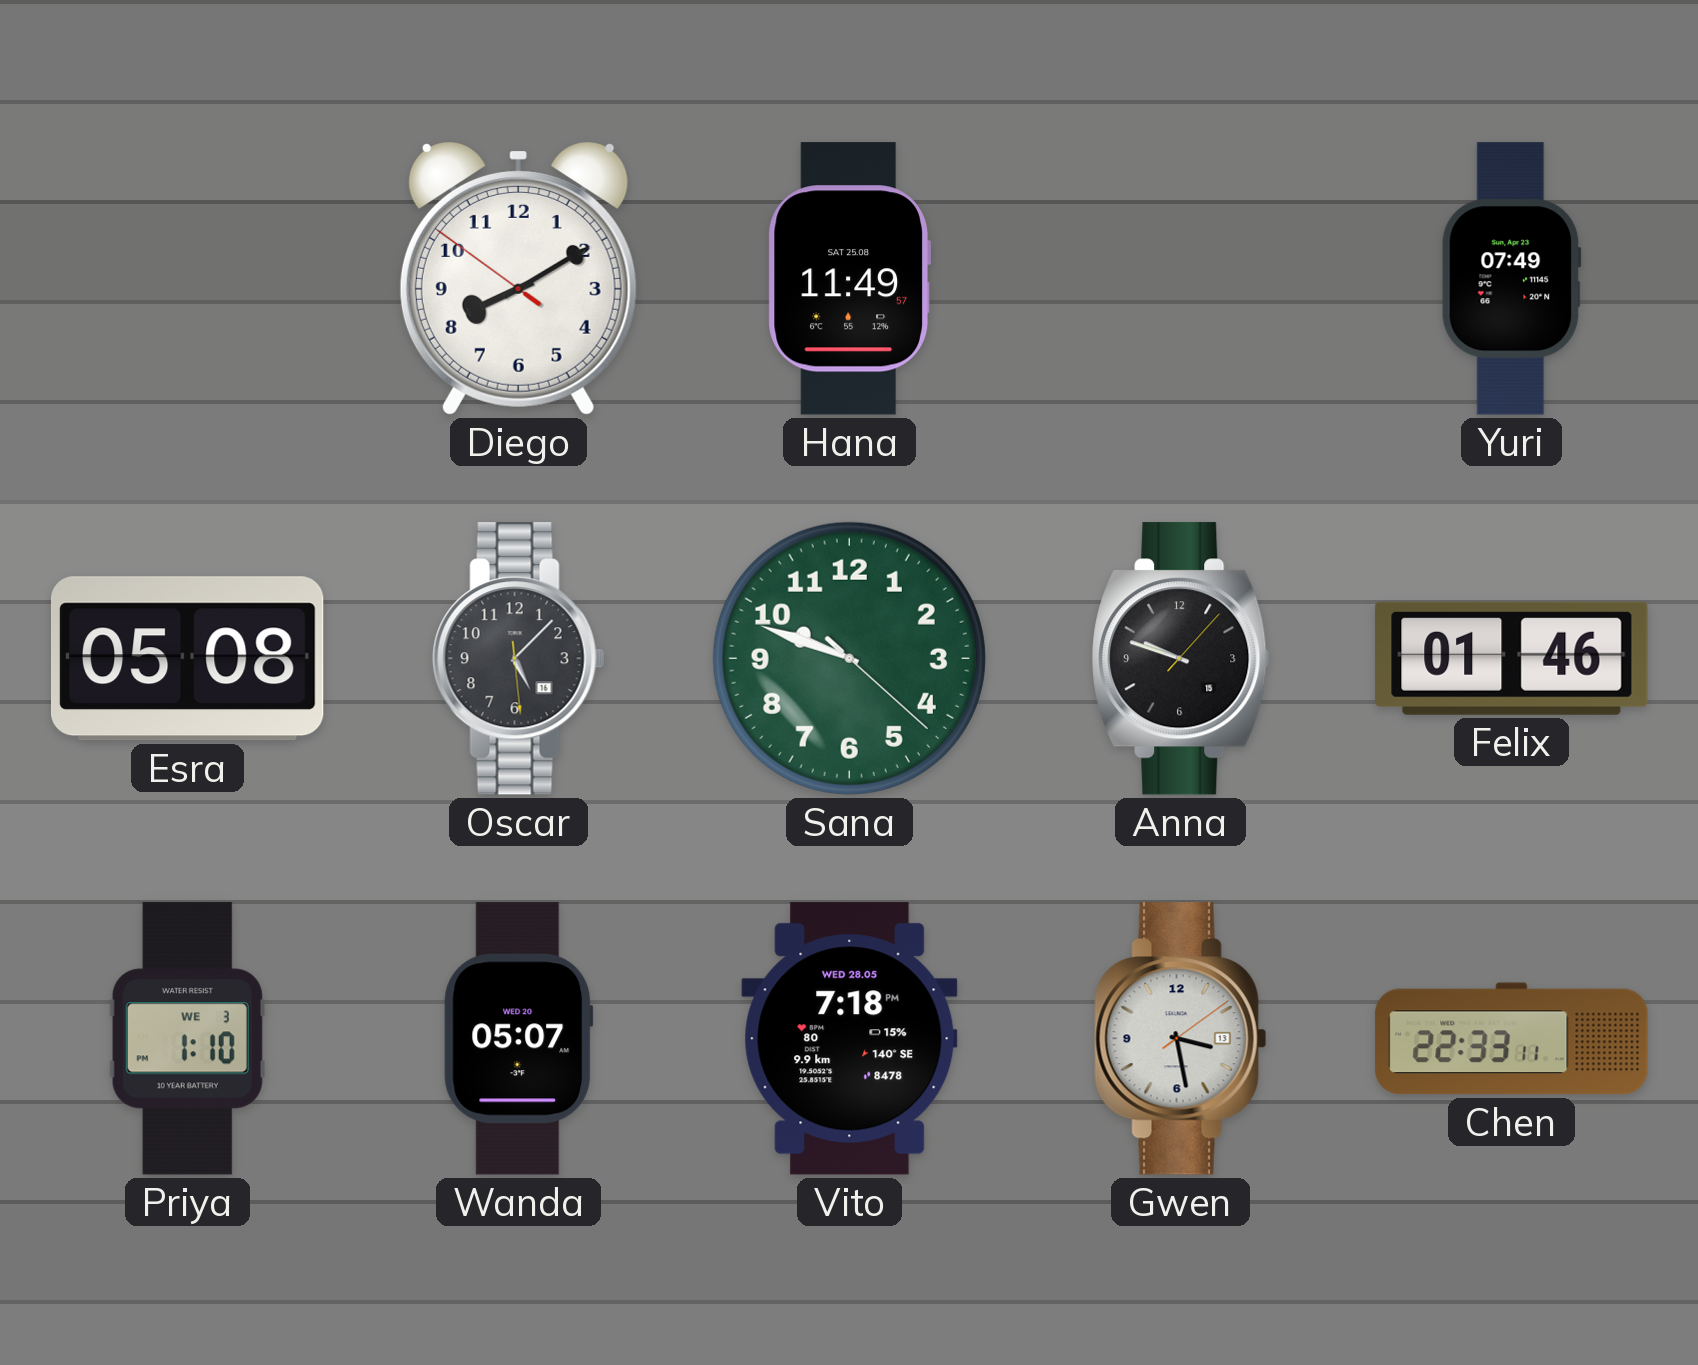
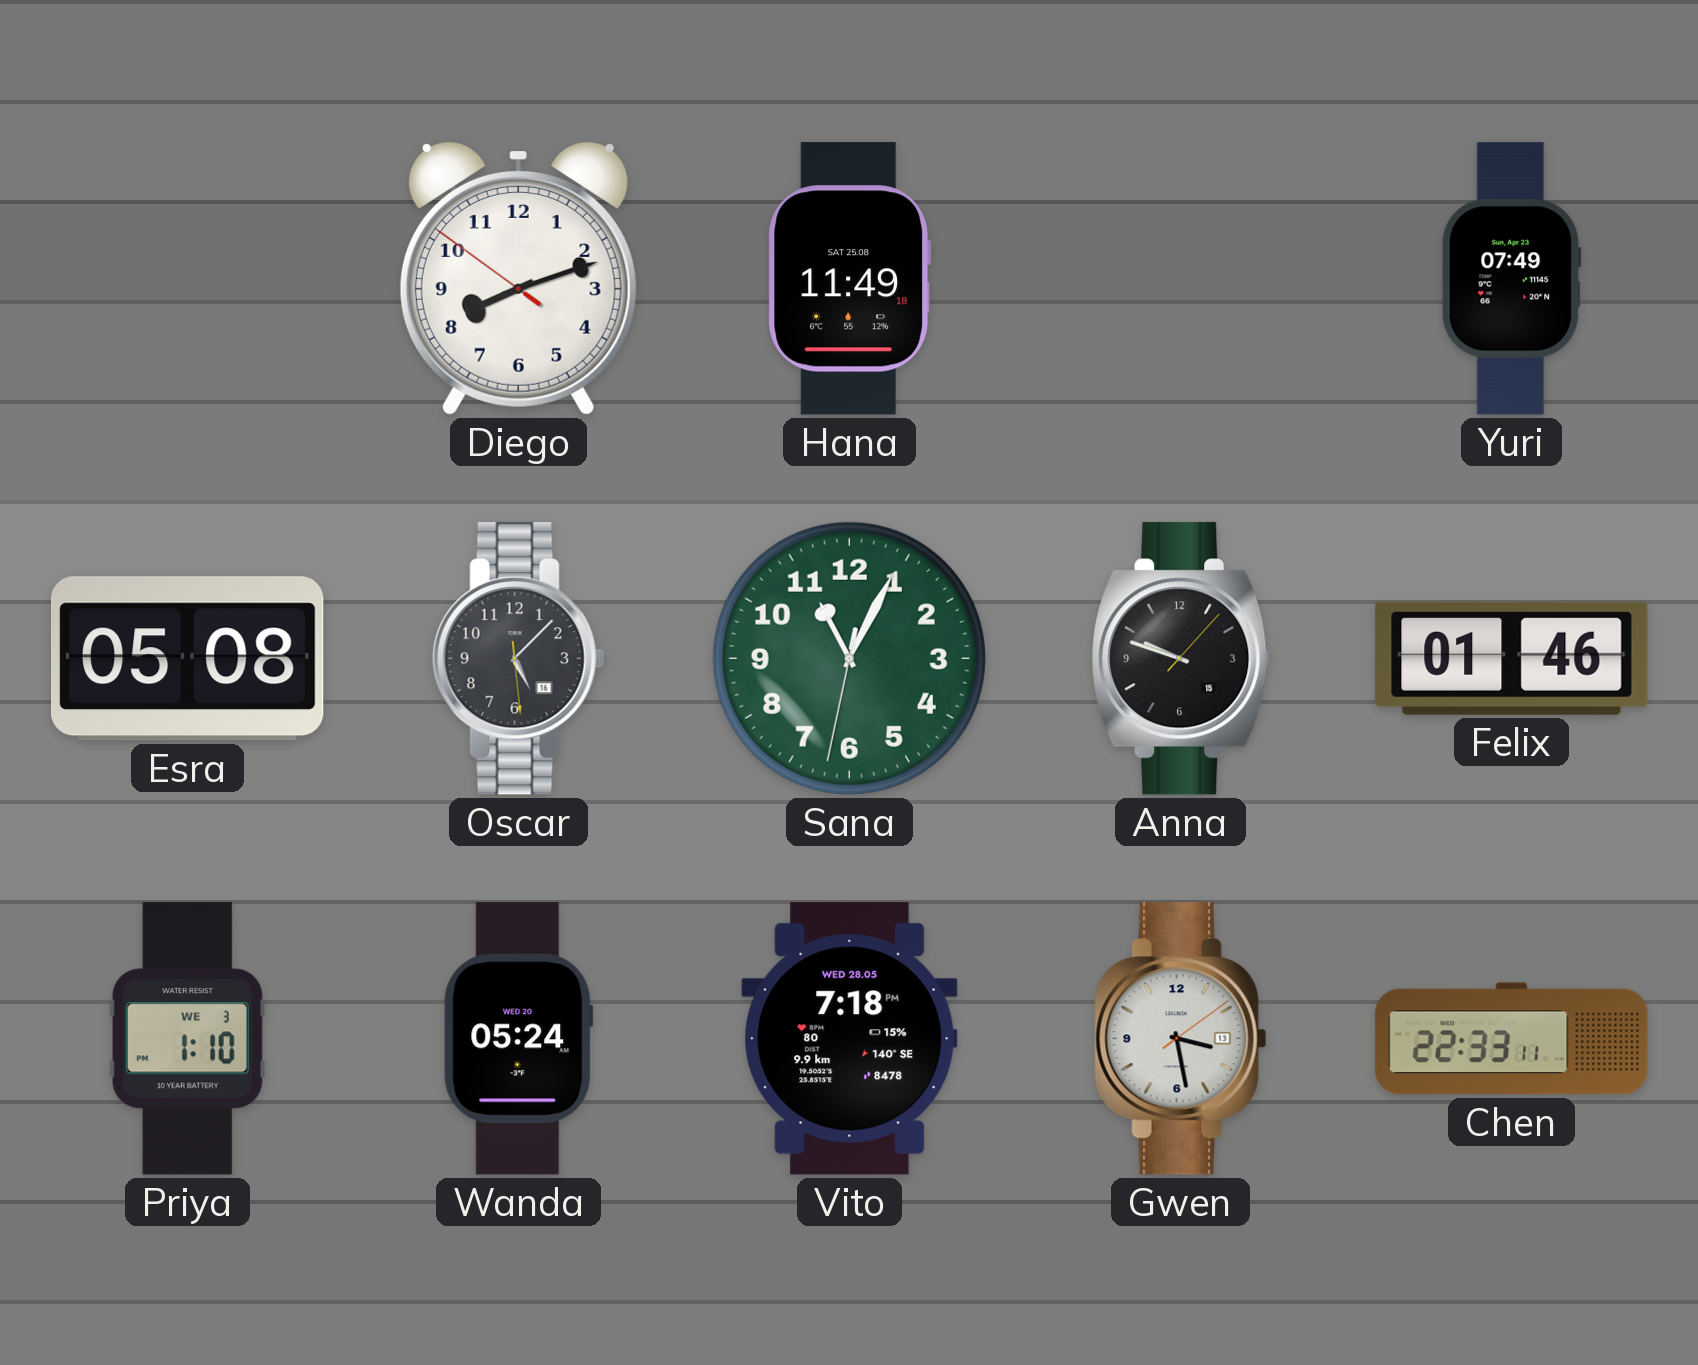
Diego: 8:09 -> 8:11
Hana: 11:49:57 -> 11:49:18
Sana: 9:48 -> 11:04
Wanda: 05:07 -> 05:24
